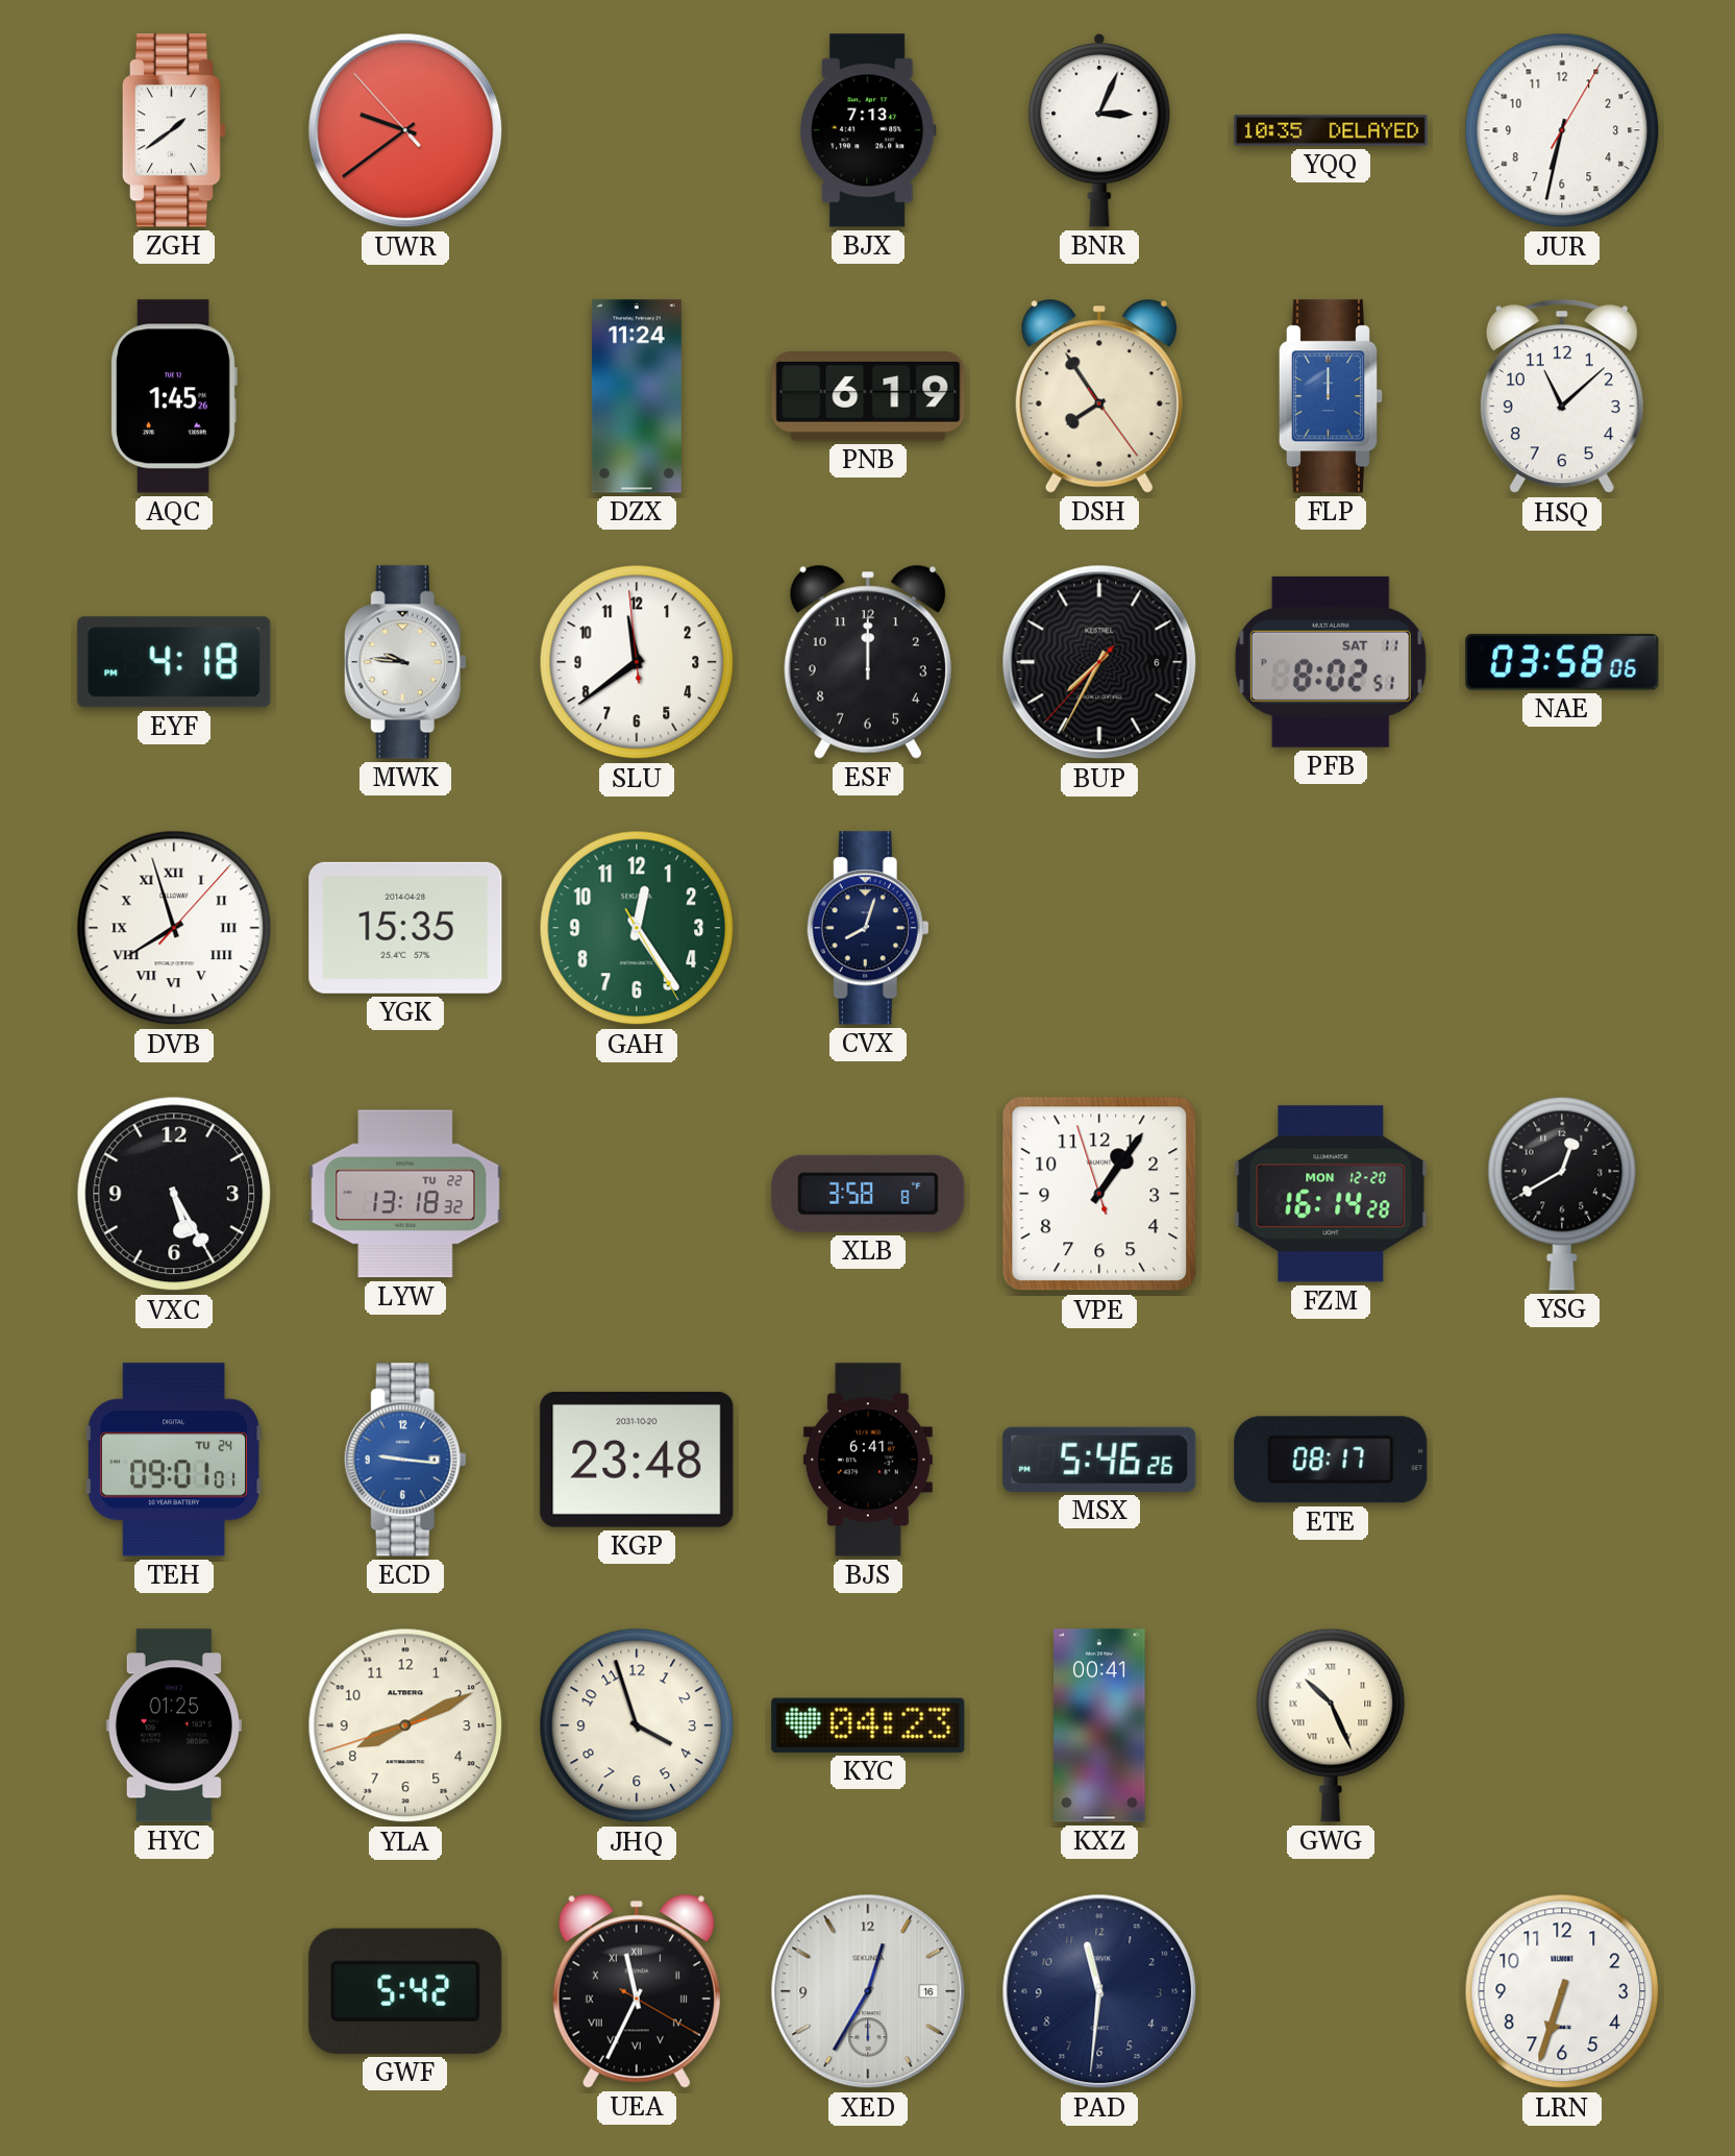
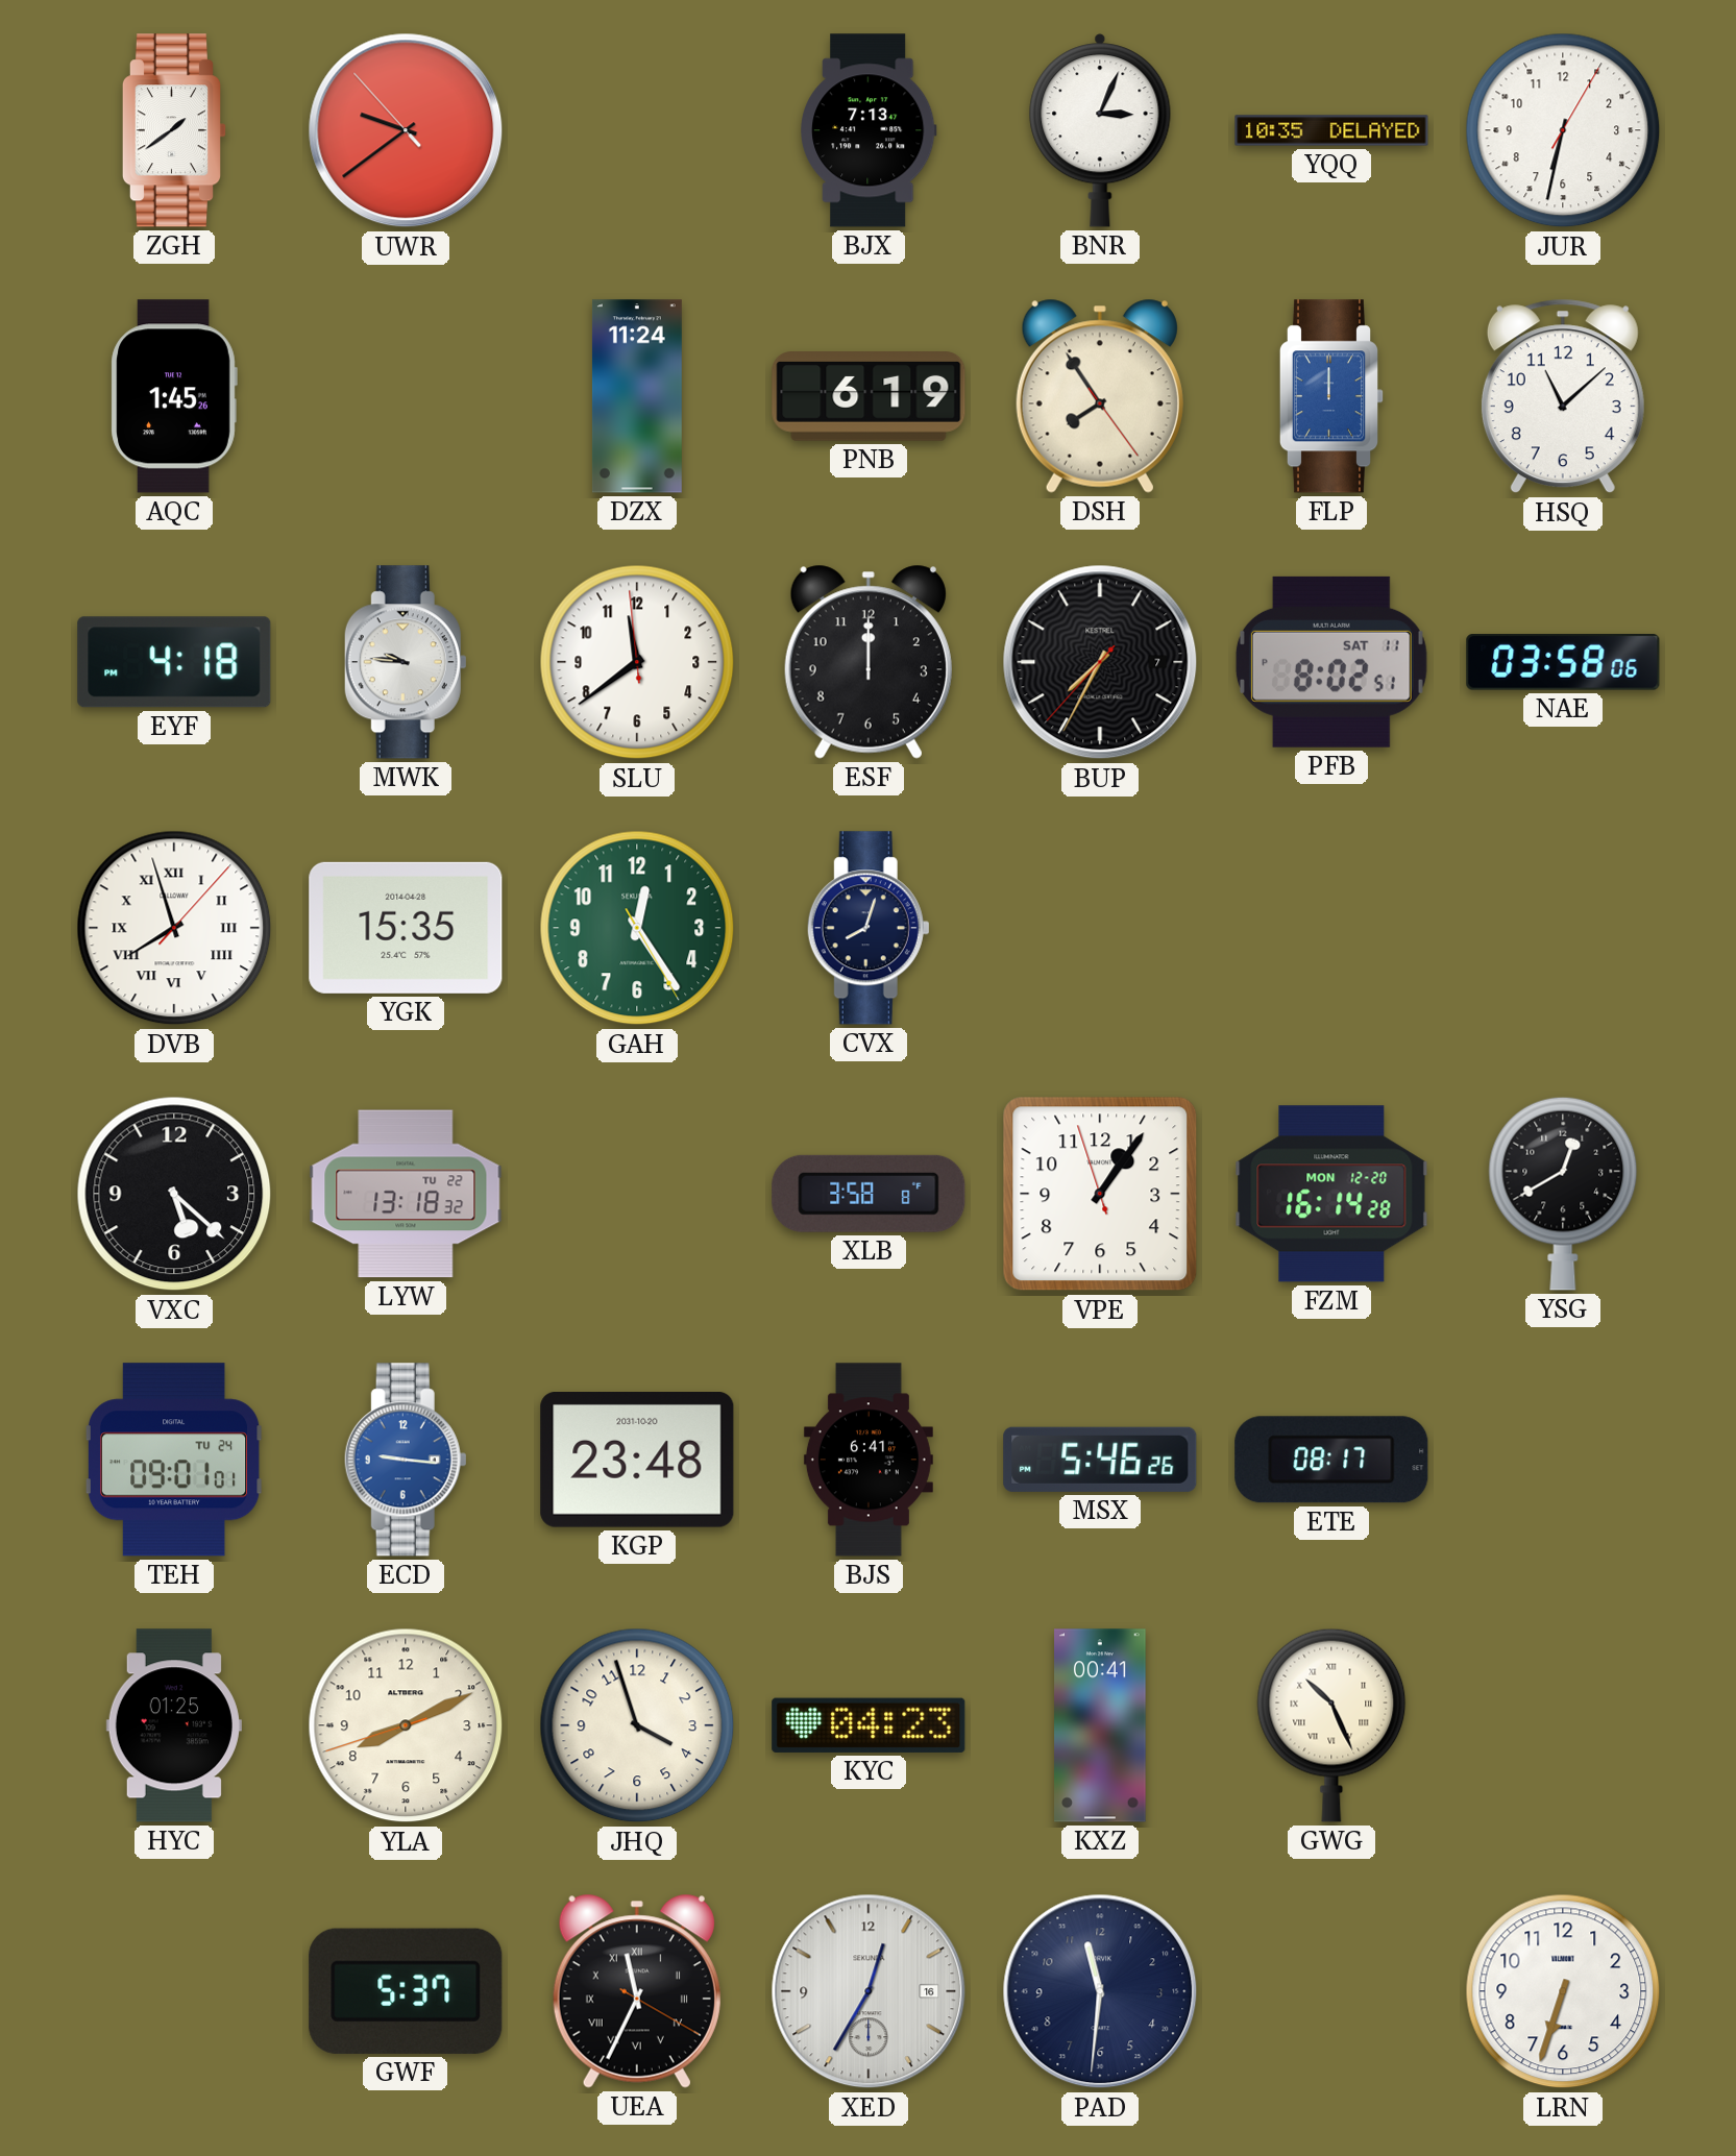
BUP date: 6 -> 7
VXC: 5:25 -> 5:22
GWF: 5:42 -> 5:37
